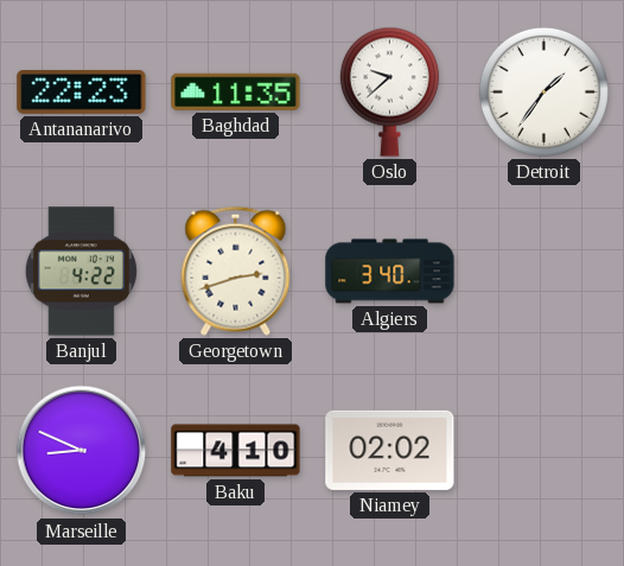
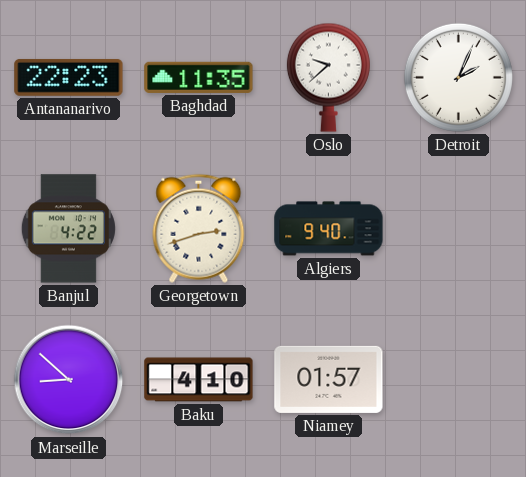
Detroit: 1:36 -> 2:04
Algiers: 3:40 -> 9:40
Marseille: 8:49 -> 8:52
Niamey: 02:02 -> 01:57
